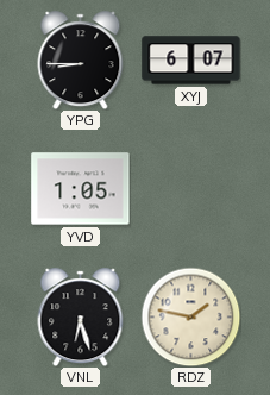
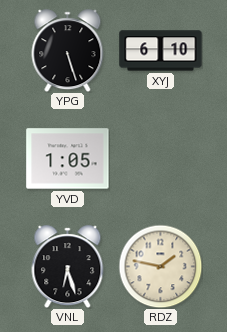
YPG: 8:45 -> 5:27
XYJ: 6:07 -> 6:10
